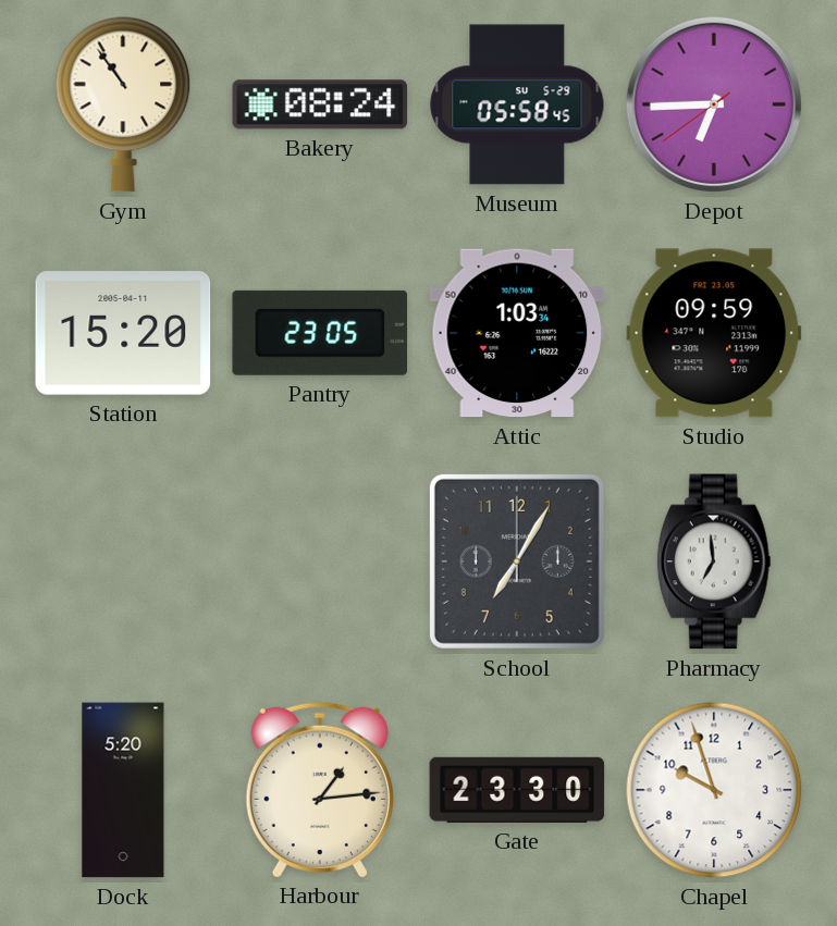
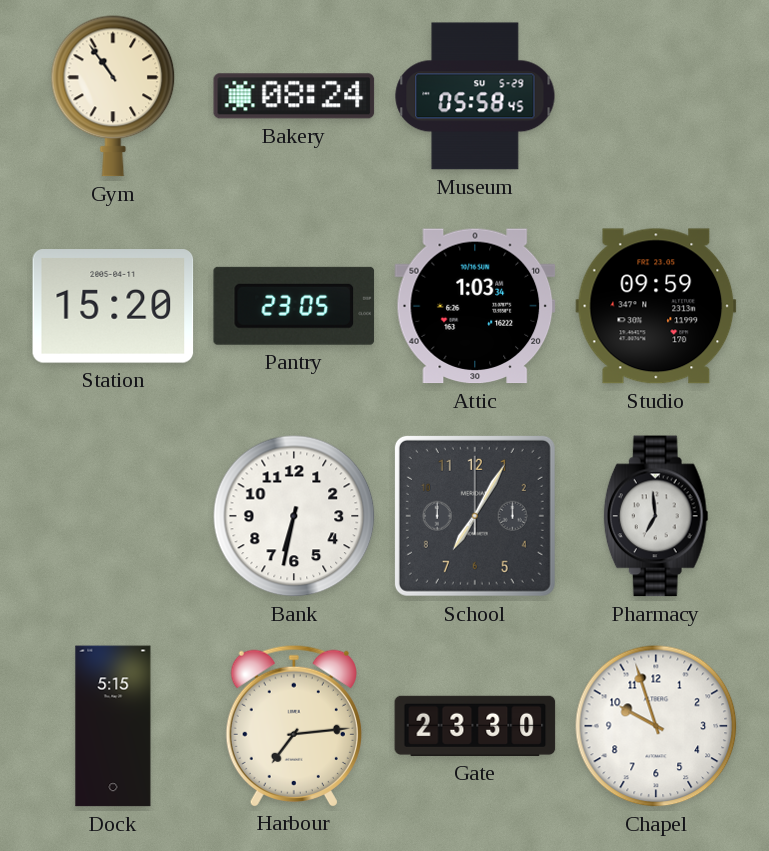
Depot: 6:44 -> none
Bank: none -> 6:32
Dock: 5:20 -> 5:15
Harbour: 1:14 -> 7:14
